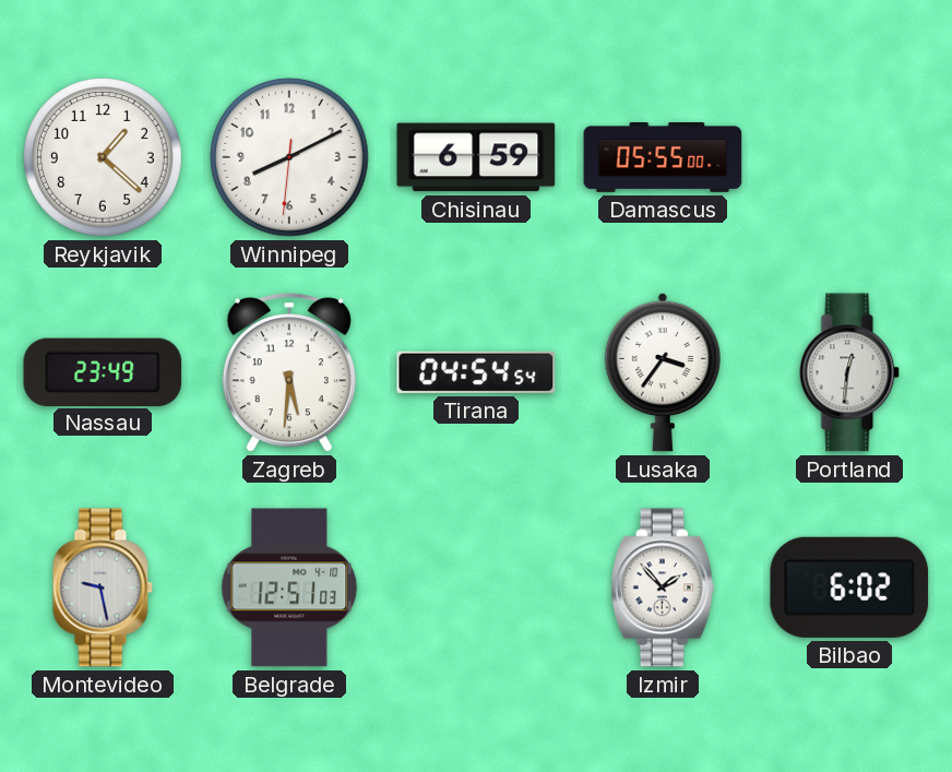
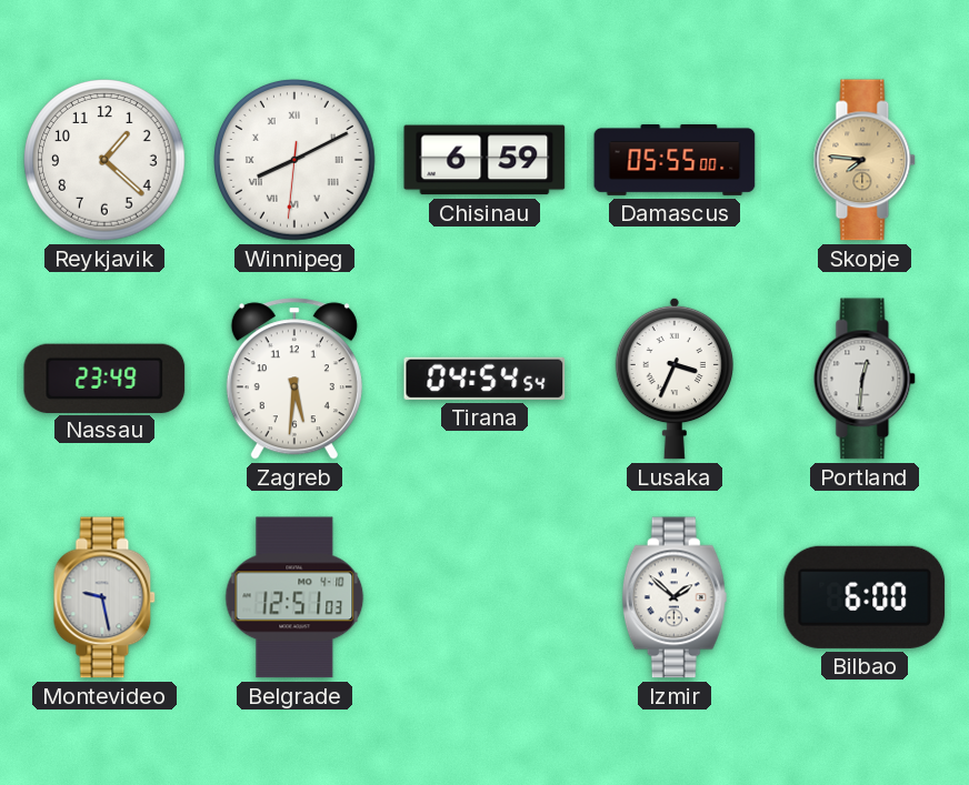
Winnipeg numerals: Arabic -> Roman
Skopje: none -> 7:46
Lusaka: 3:36 -> 3:34
Izmir: 1:53 -> 1:52
Bilbao: 6:02 -> 6:00
